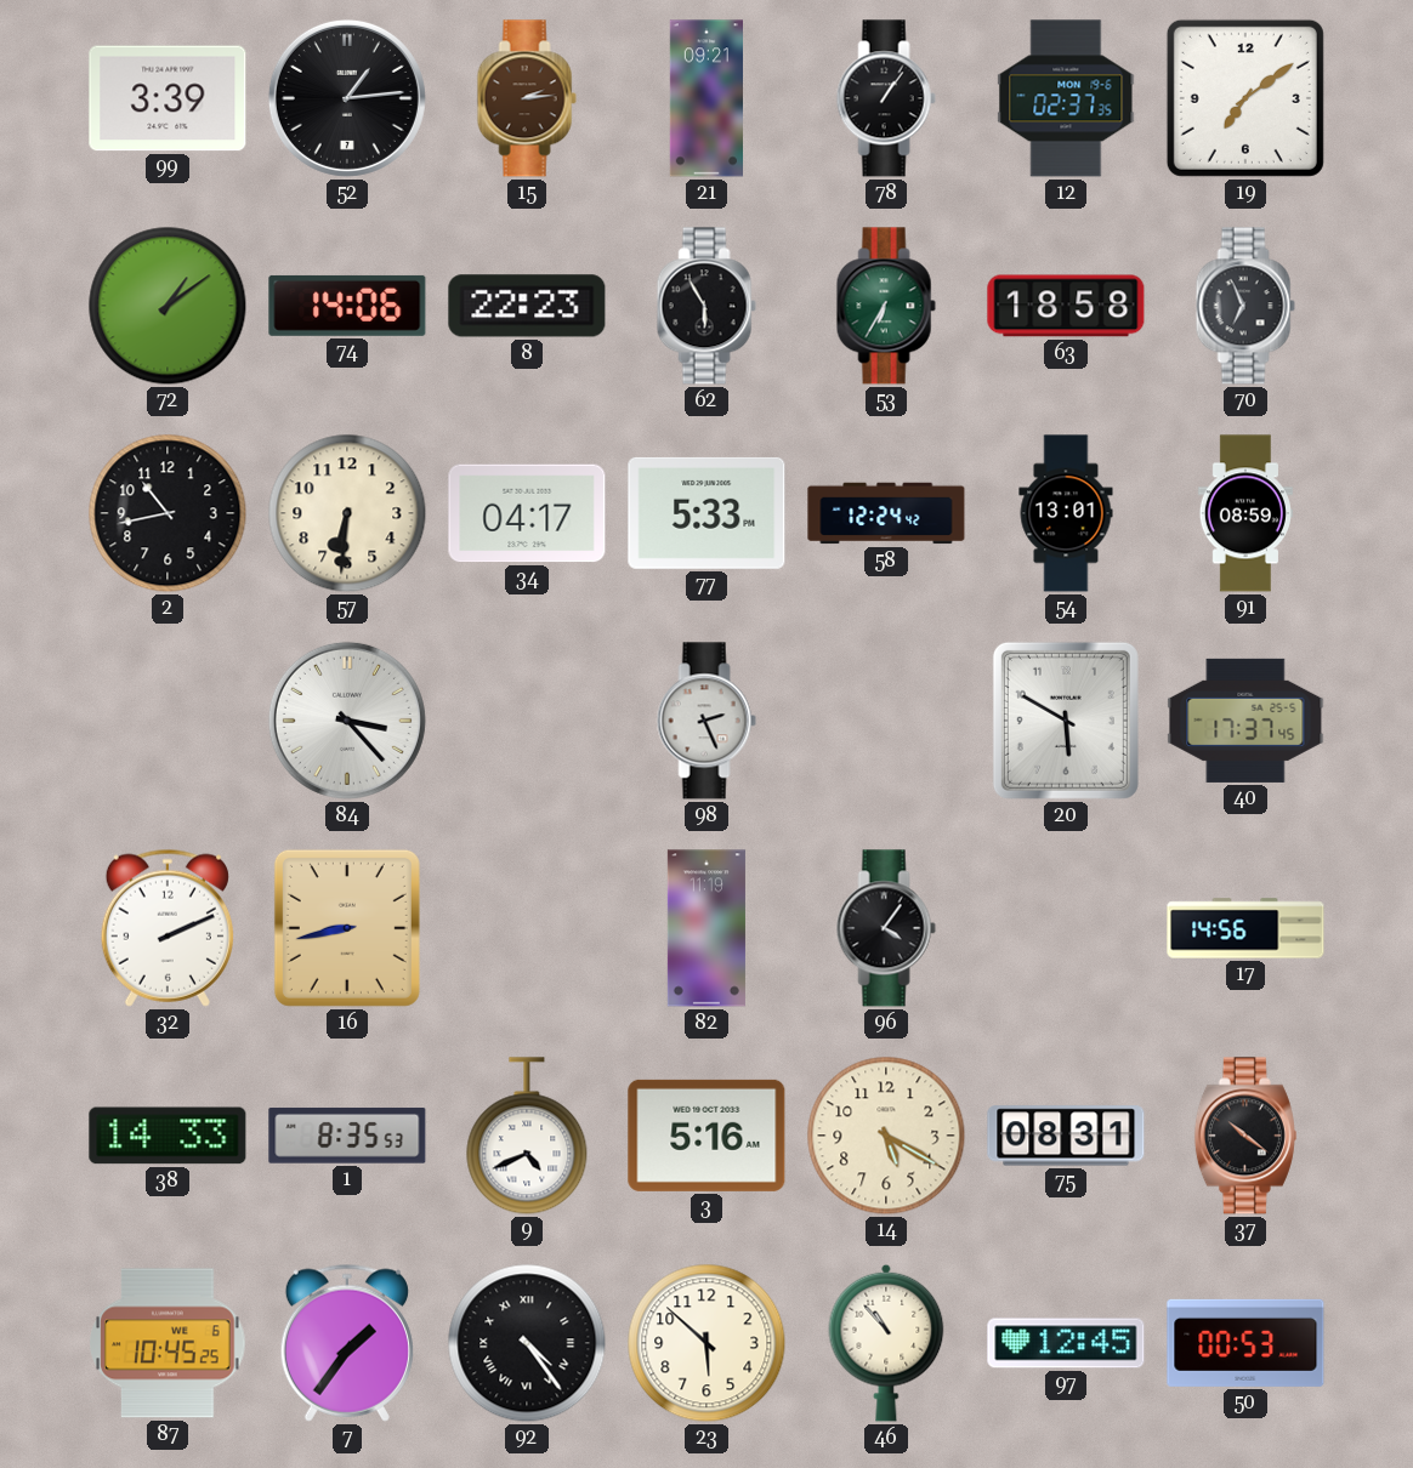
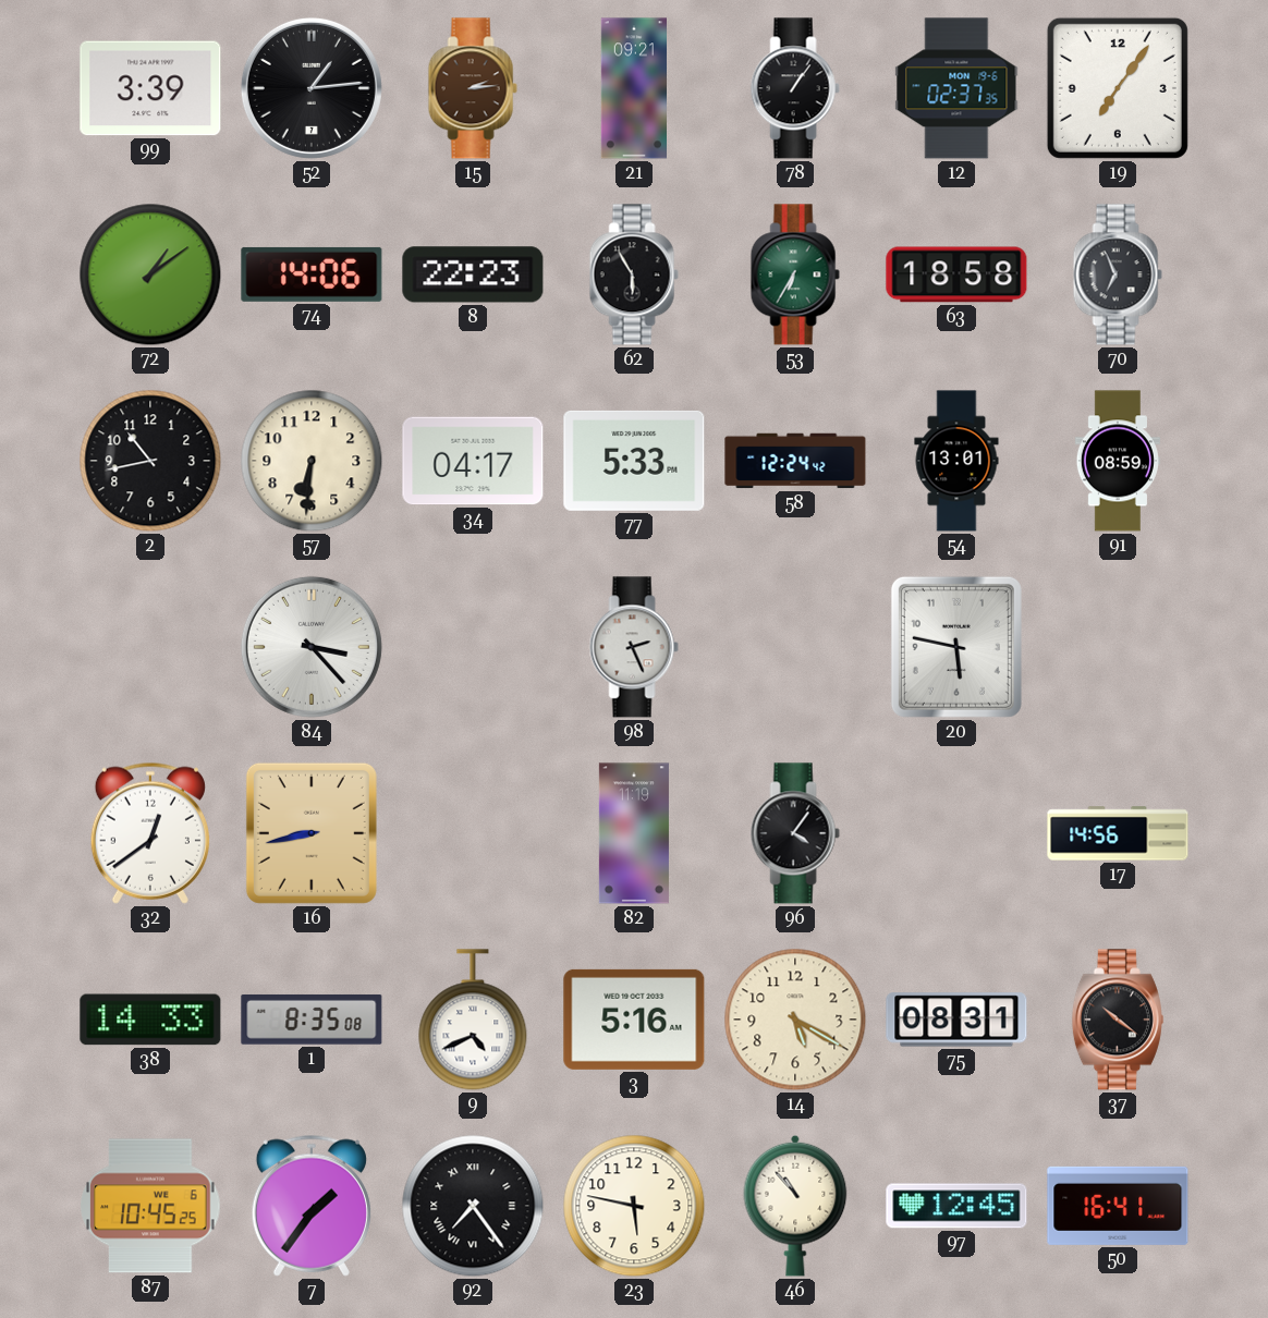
19: 7:09 -> 7:06
20: 5:50 -> 5:47
40: 17:37 -> none
32: 2:11 -> 12:39
1: 8:35:53 -> 8:35:08
92: 4:24 -> 7:24
23: 5:52 -> 5:47
50: 00:53 -> 16:41
